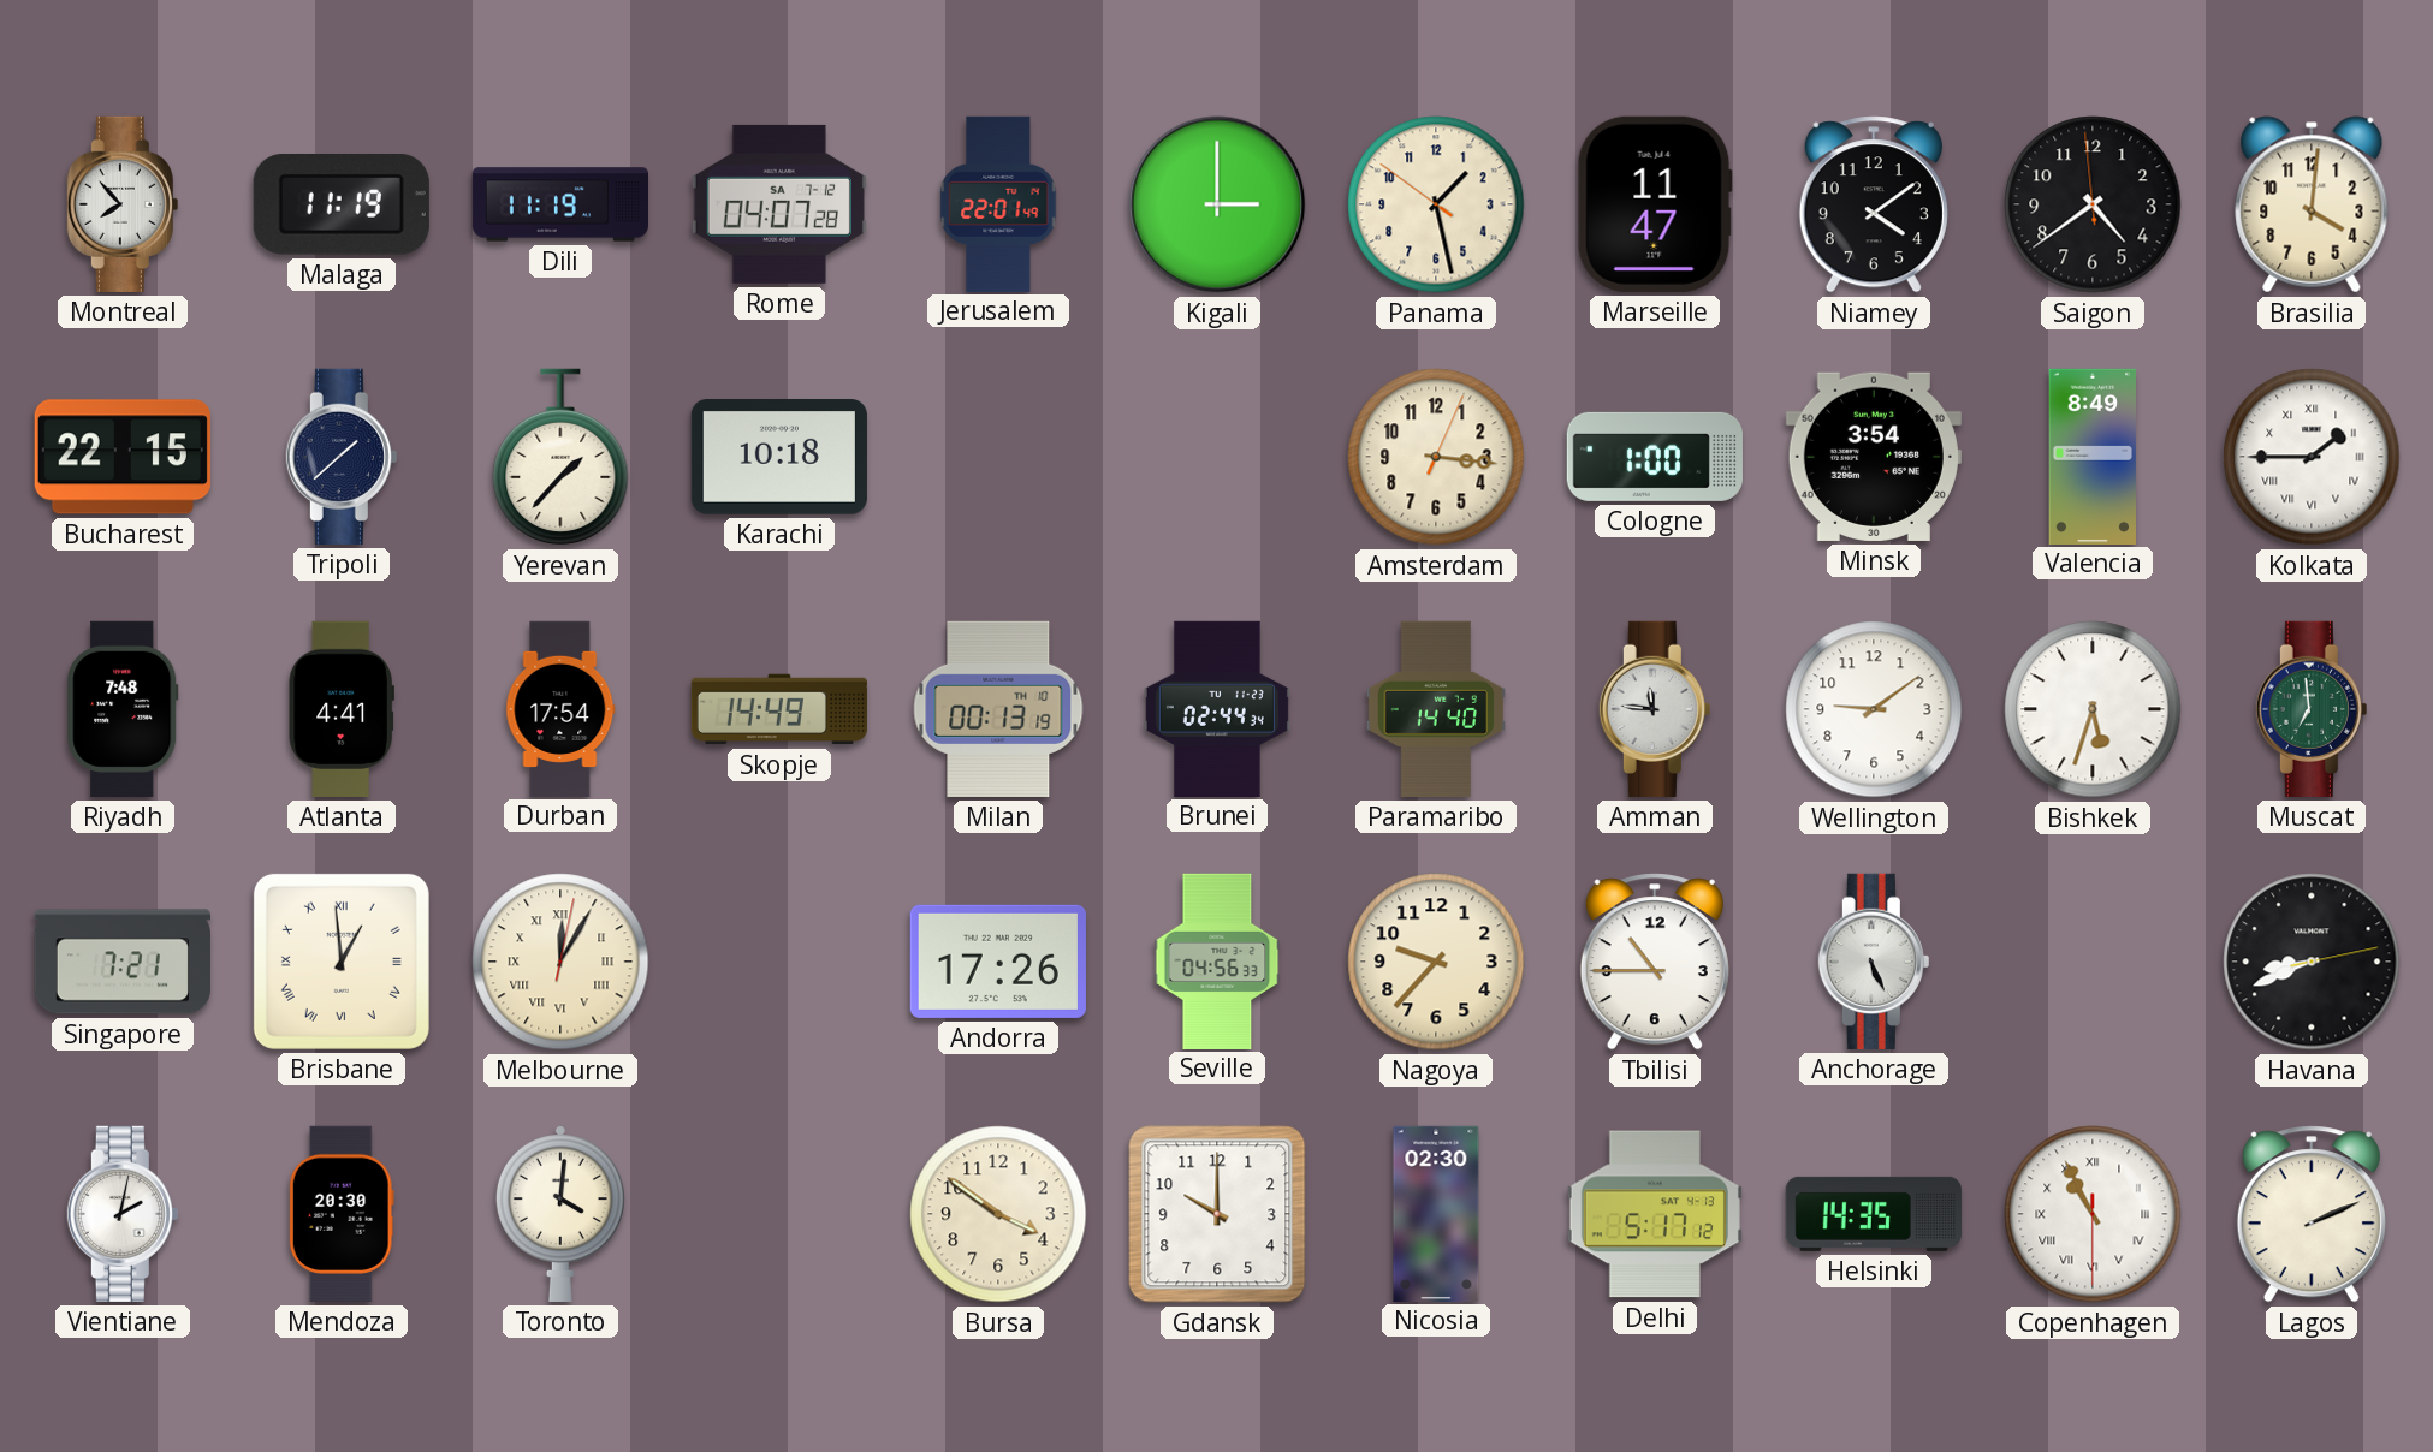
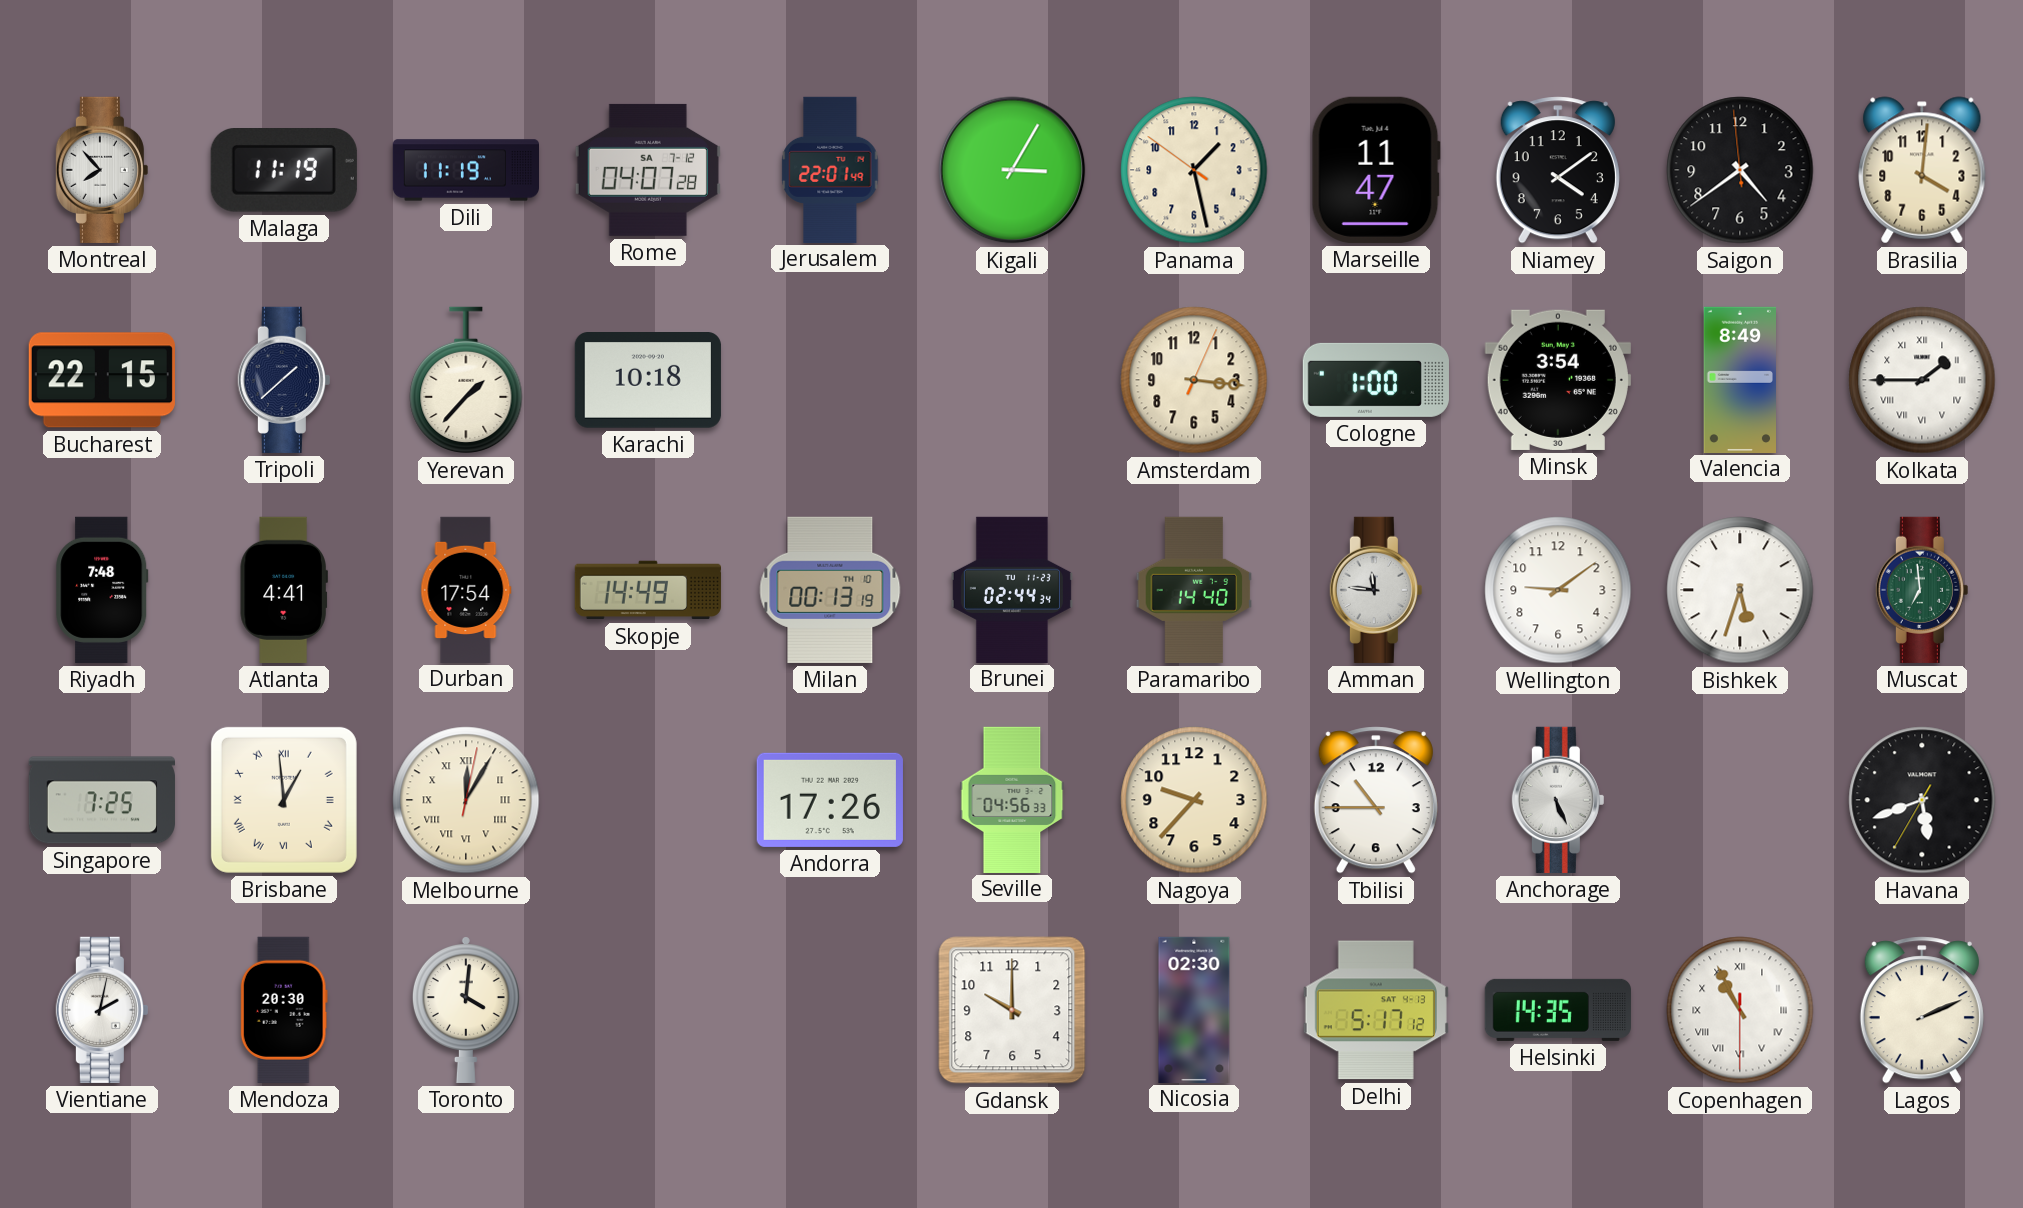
Kigali: 3:00 -> 3:05
Singapore: 7:21 -> 7:25
Havana: 8:41 -> 5:41
Bursa: 3:51 -> none
